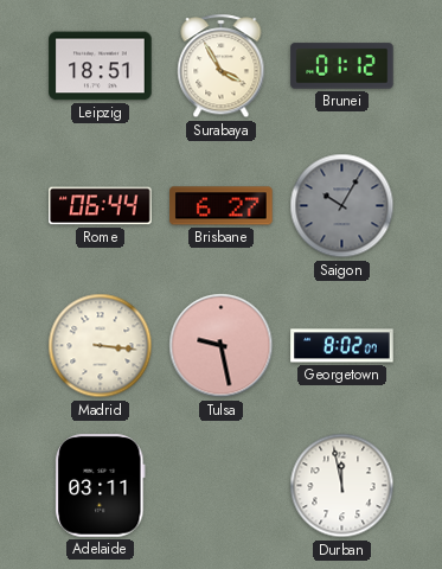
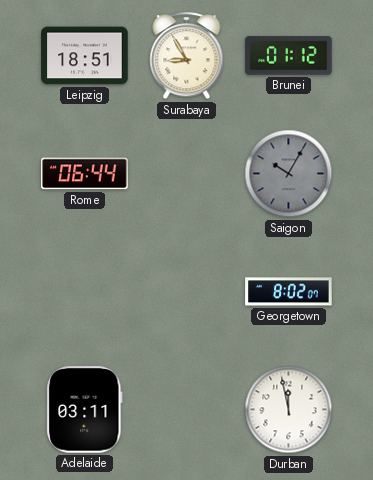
Surabaya: 3:55 -> 8:55
Brisbane: 6:27 -> none
Madrid: 3:16 -> none
Tulsa: 9:28 -> none
